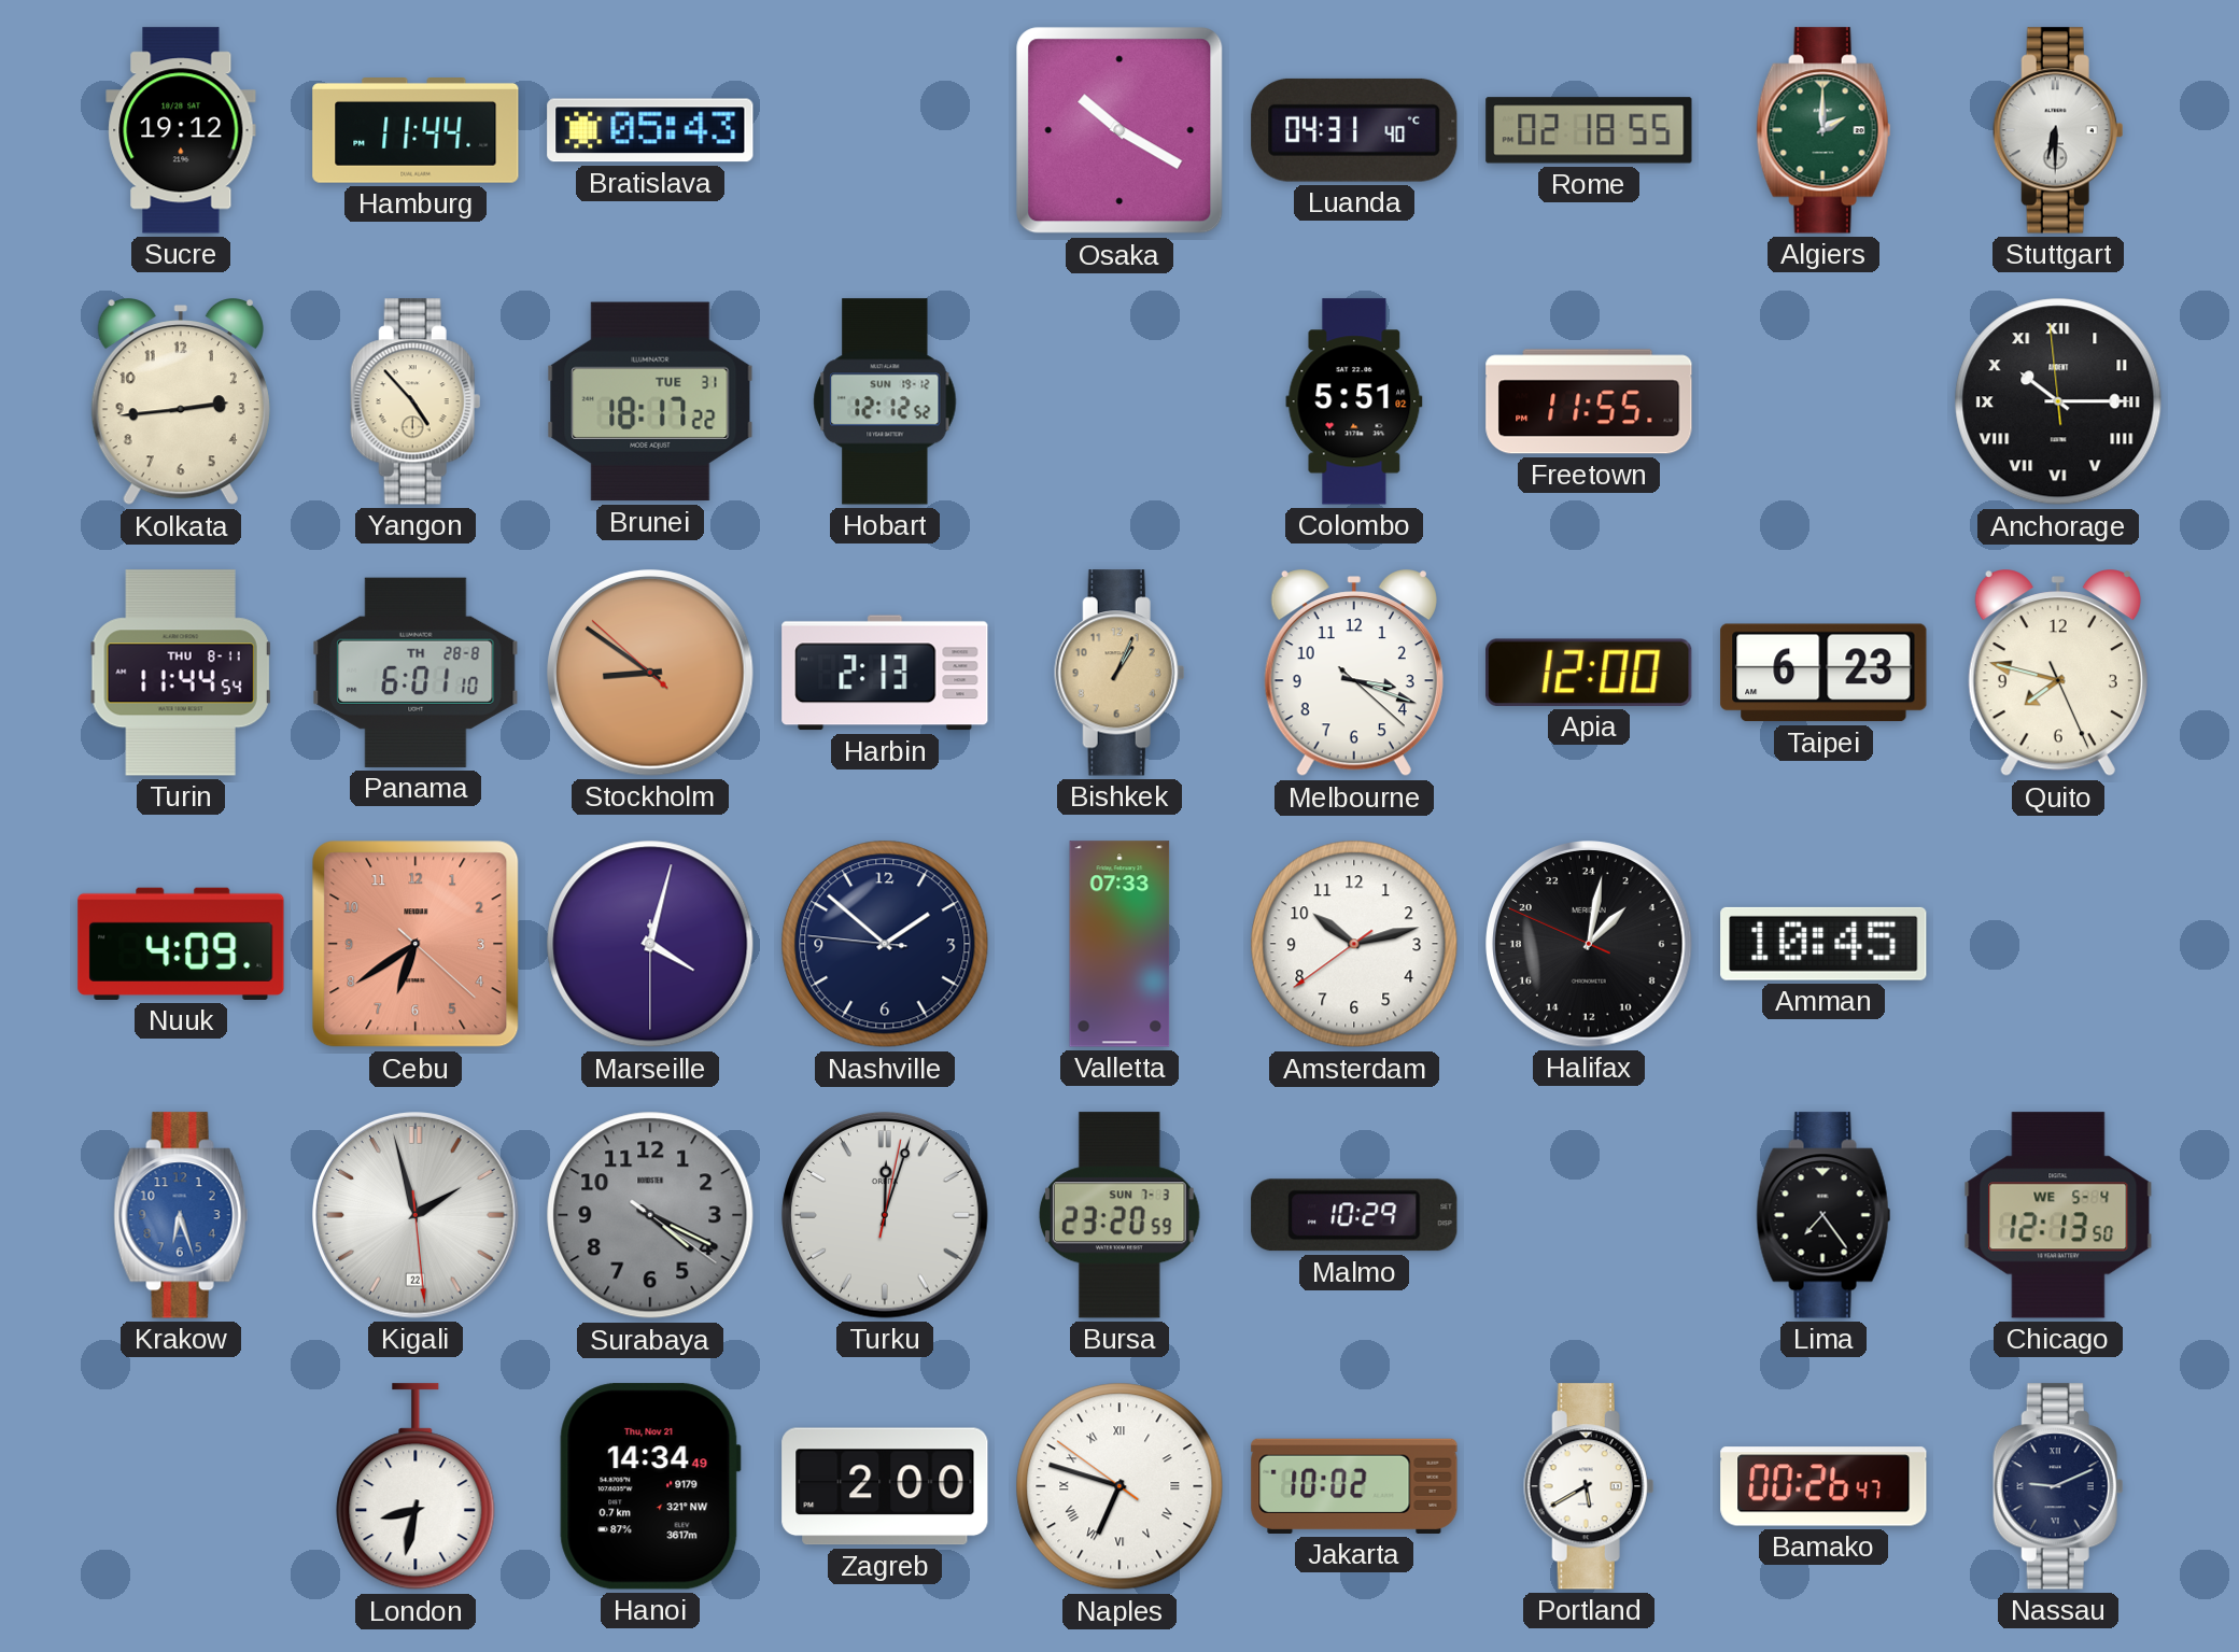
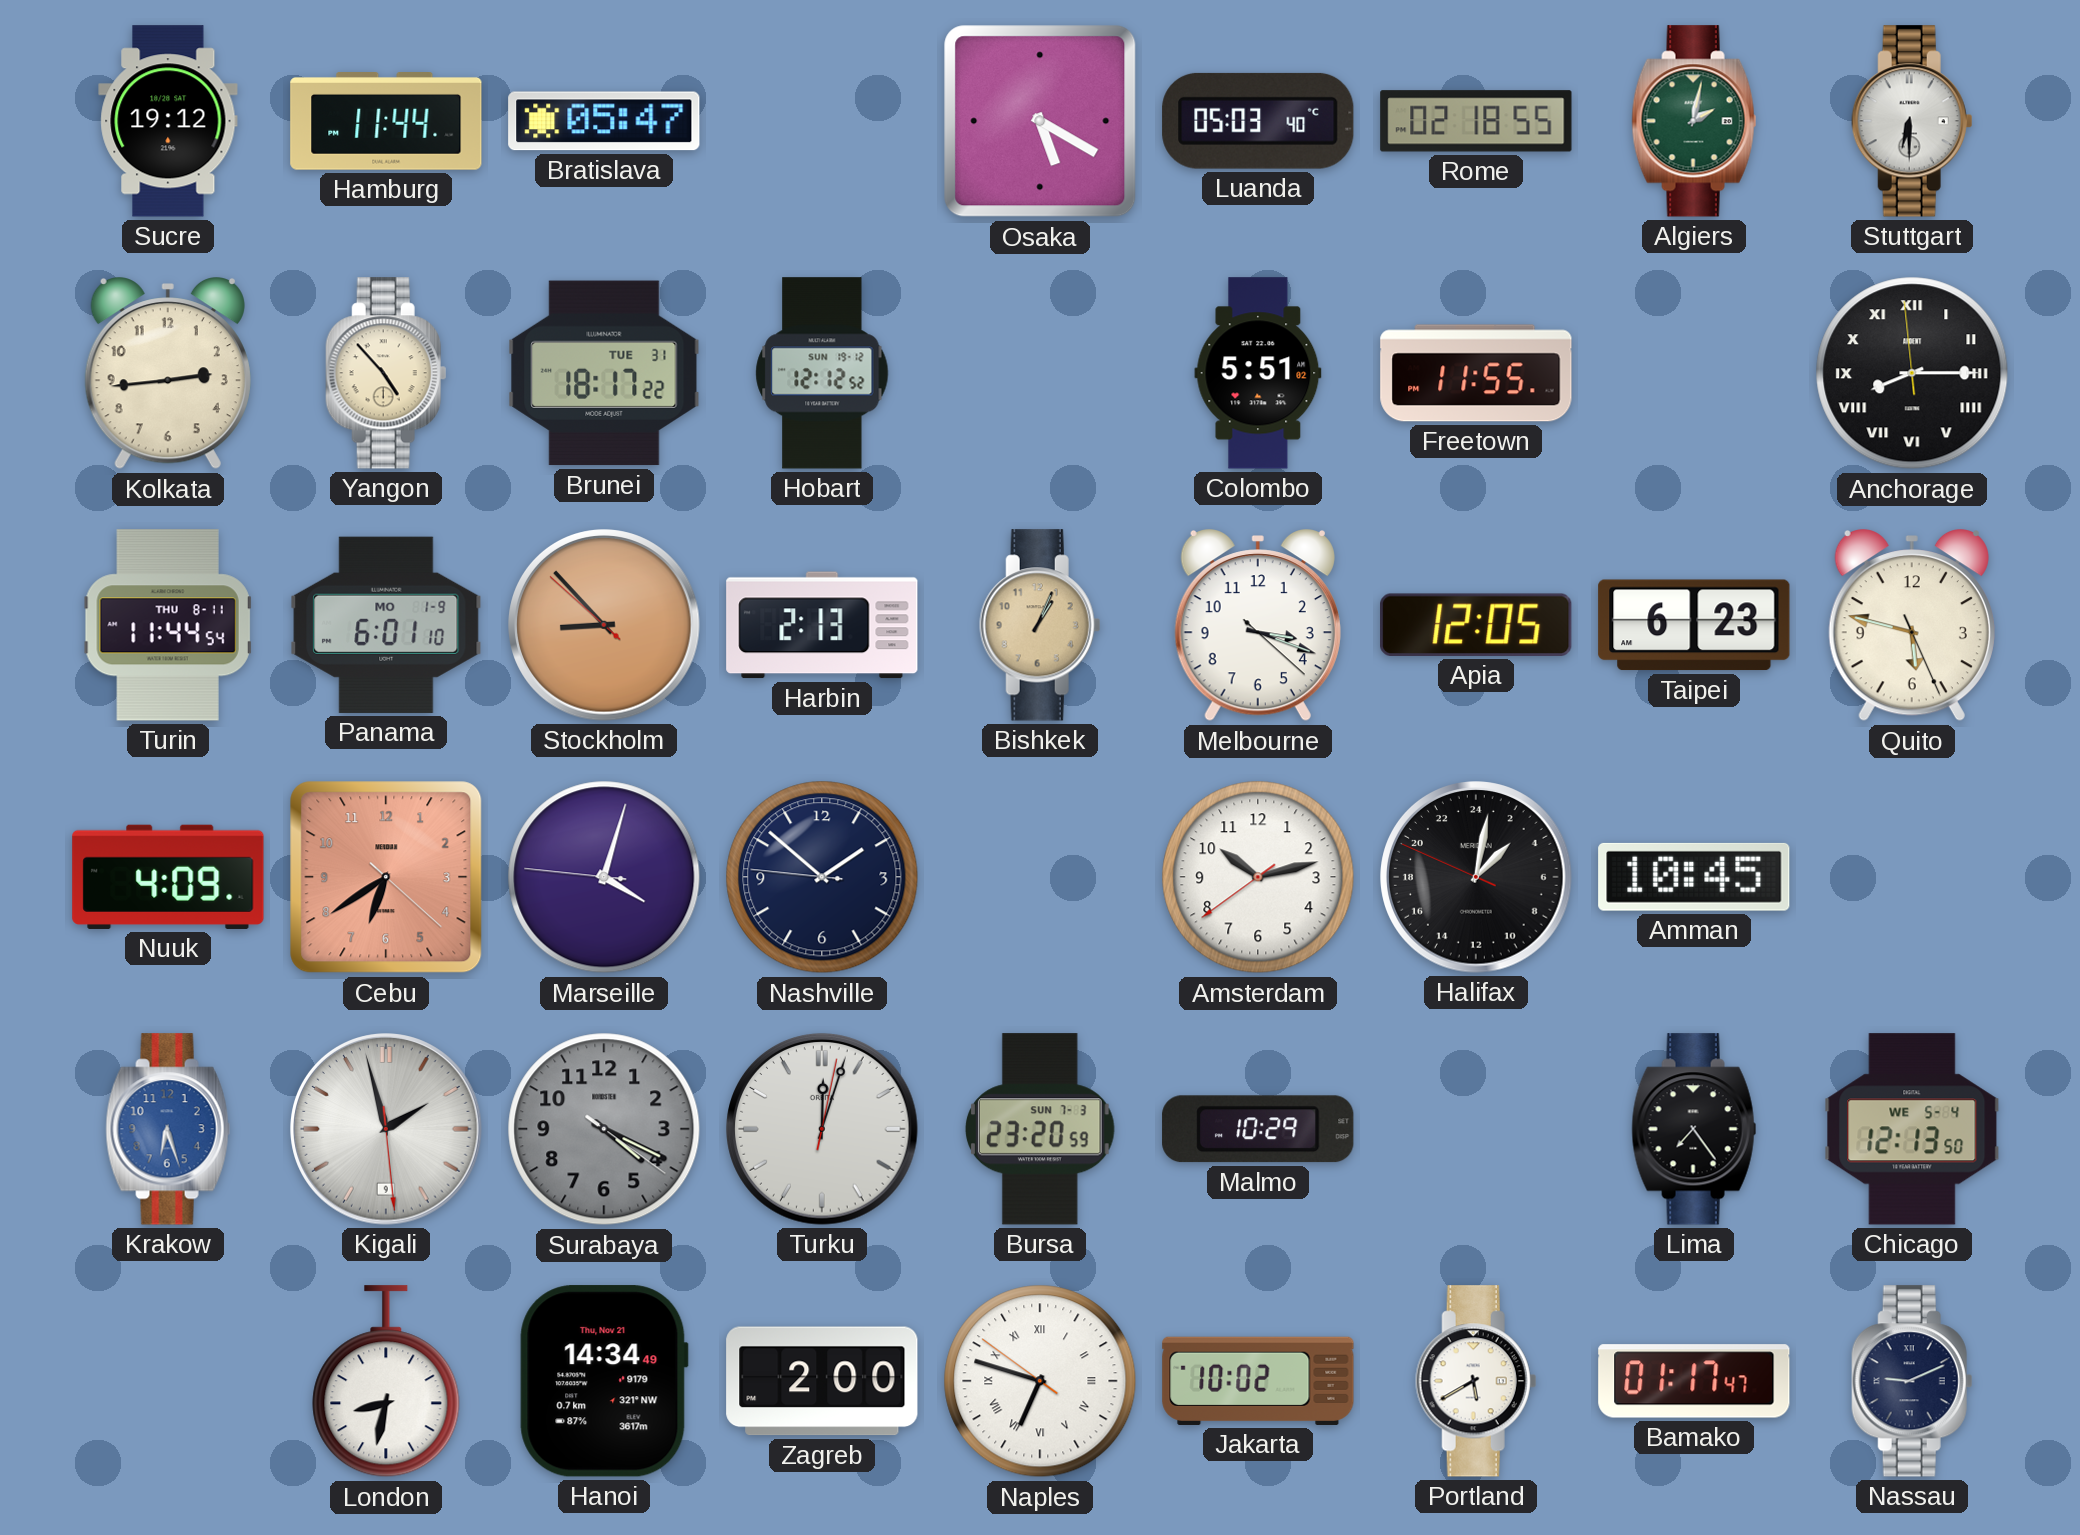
Bratislava: 05:43 -> 05:47
Osaka: 10:20 -> 5:20
Luanda: 04:31 -> 05:03
Algiers: 2:00 -> 2:02
Anchorage: 10:14 -> 8:14
Panama date: TH 28-8 -> MO 1-9
Stockholm: 8:50 -> 8:52
Apia: 12:00 -> 12:05
Quito: 7:47 -> 5:47
Marseille: 4:02:30 -> 4:02:46
Valletta: 07:33 -> none
Kigali date: 22 -> 9
Bamako: 00:26 -> 01:17
